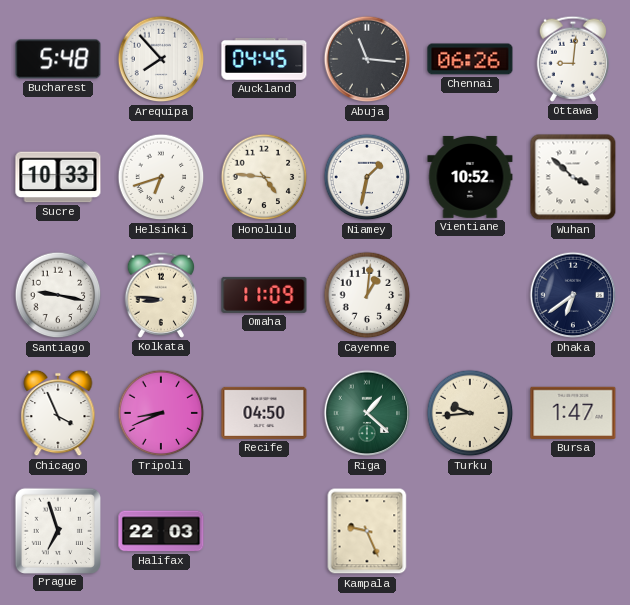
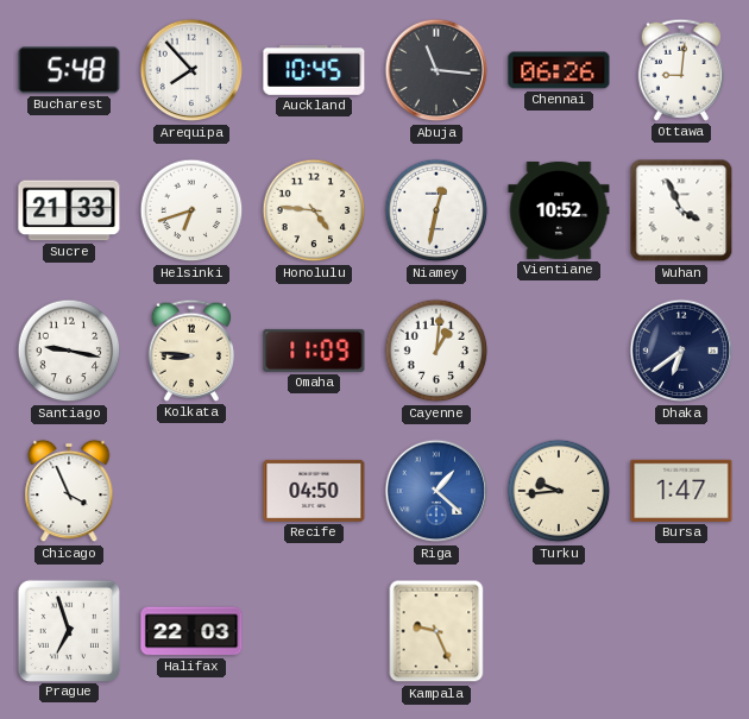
Auckland: 04:45 -> 10:45
Sucre: 10:33 -> 21:33
Niamey: 1:32 -> 12:32
Wuhan: 3:52 -> 3:56
Tripoli: 8:41 -> none
Riga dial: green -> blue
